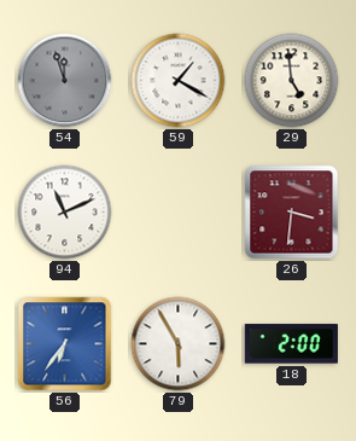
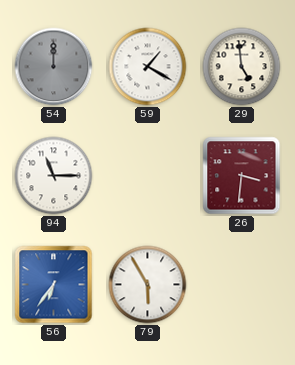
54: 11:57 -> 12:00
94: 11:11 -> 11:15
18: 2:00 -> none
